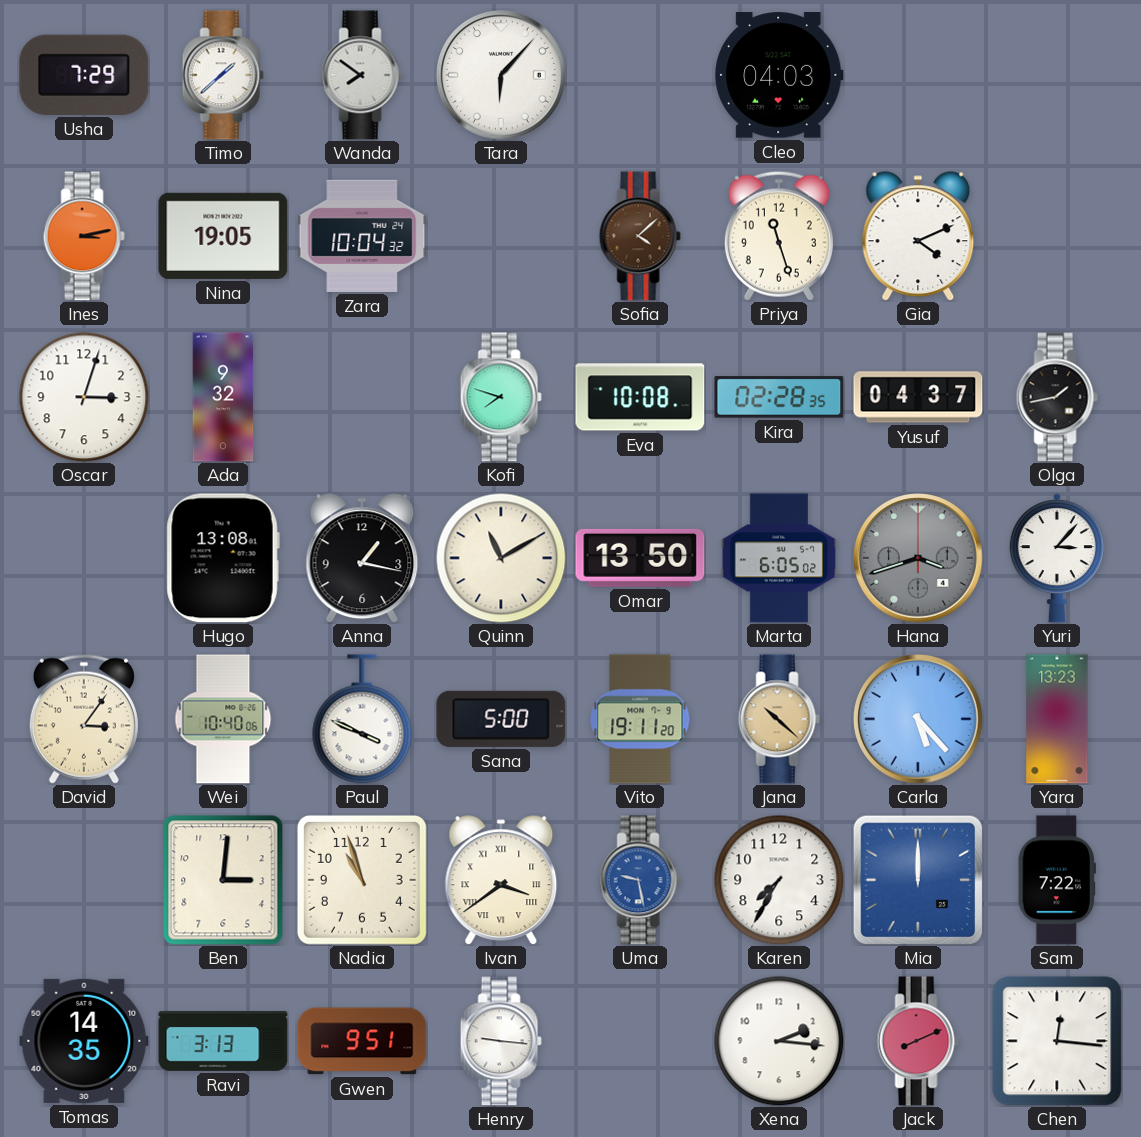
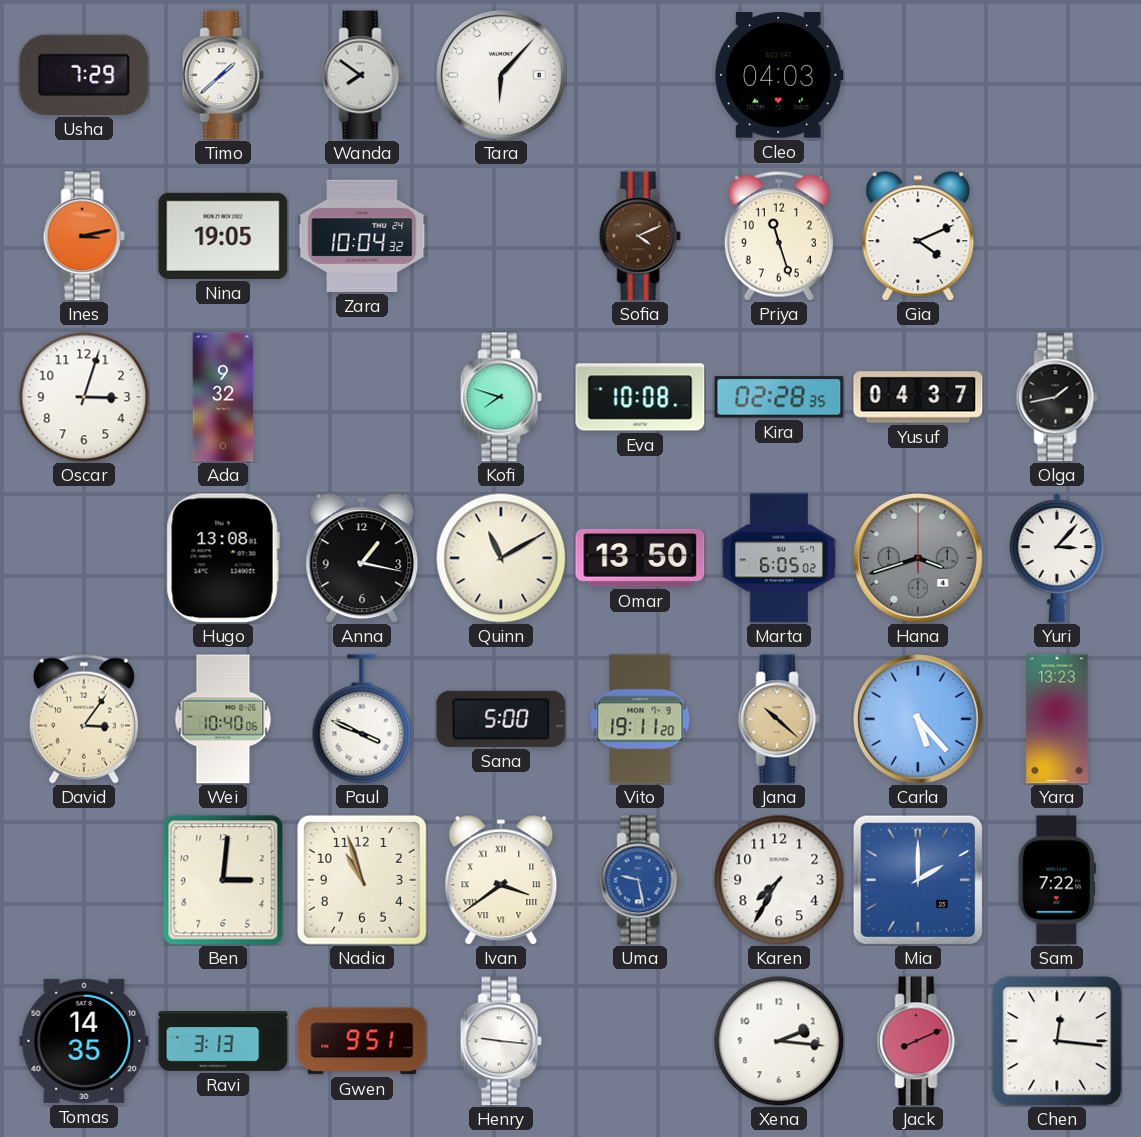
Sofia: 4:08 -> 4:11
Mia: 12:00 -> 2:00
